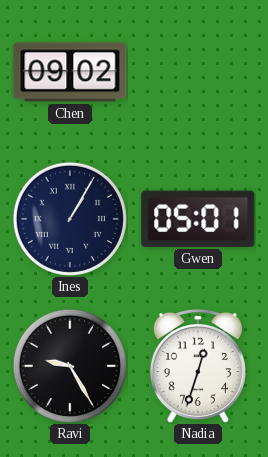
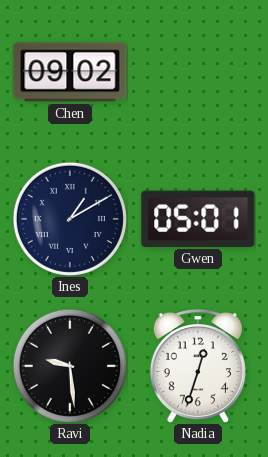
Ines: 1:05 -> 1:10
Ravi: 9:25 -> 9:29
